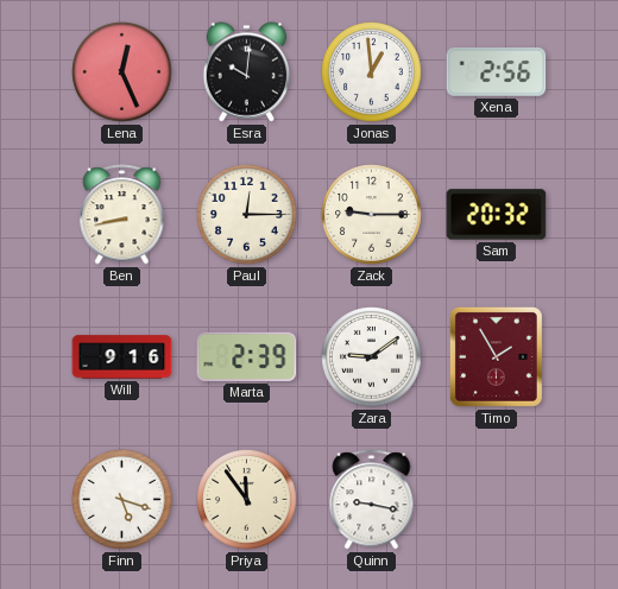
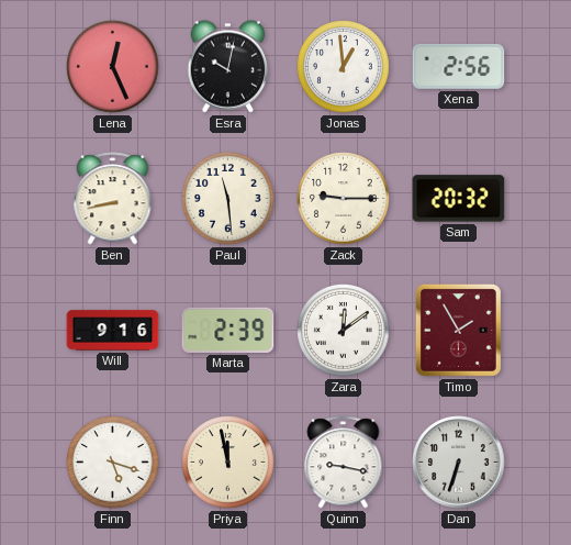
Esra: 10:01 -> 10:02
Paul: 12:15 -> 11:29
Zara: 9:09 -> 12:09
Priya: 11:54 -> 11:58
Dan: none -> 6:33
